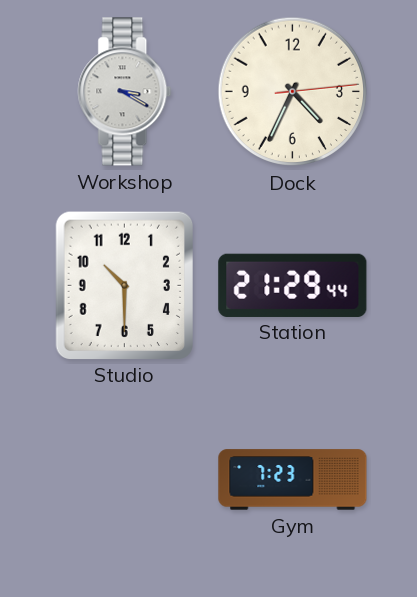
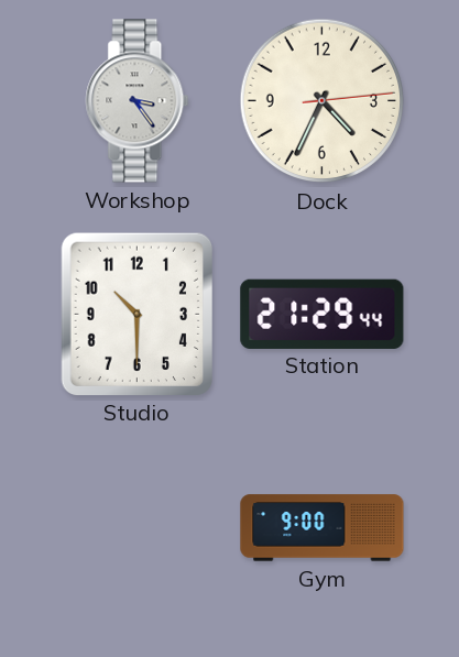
Workshop: 3:20 -> 3:24
Gym: 7:23 -> 9:00
